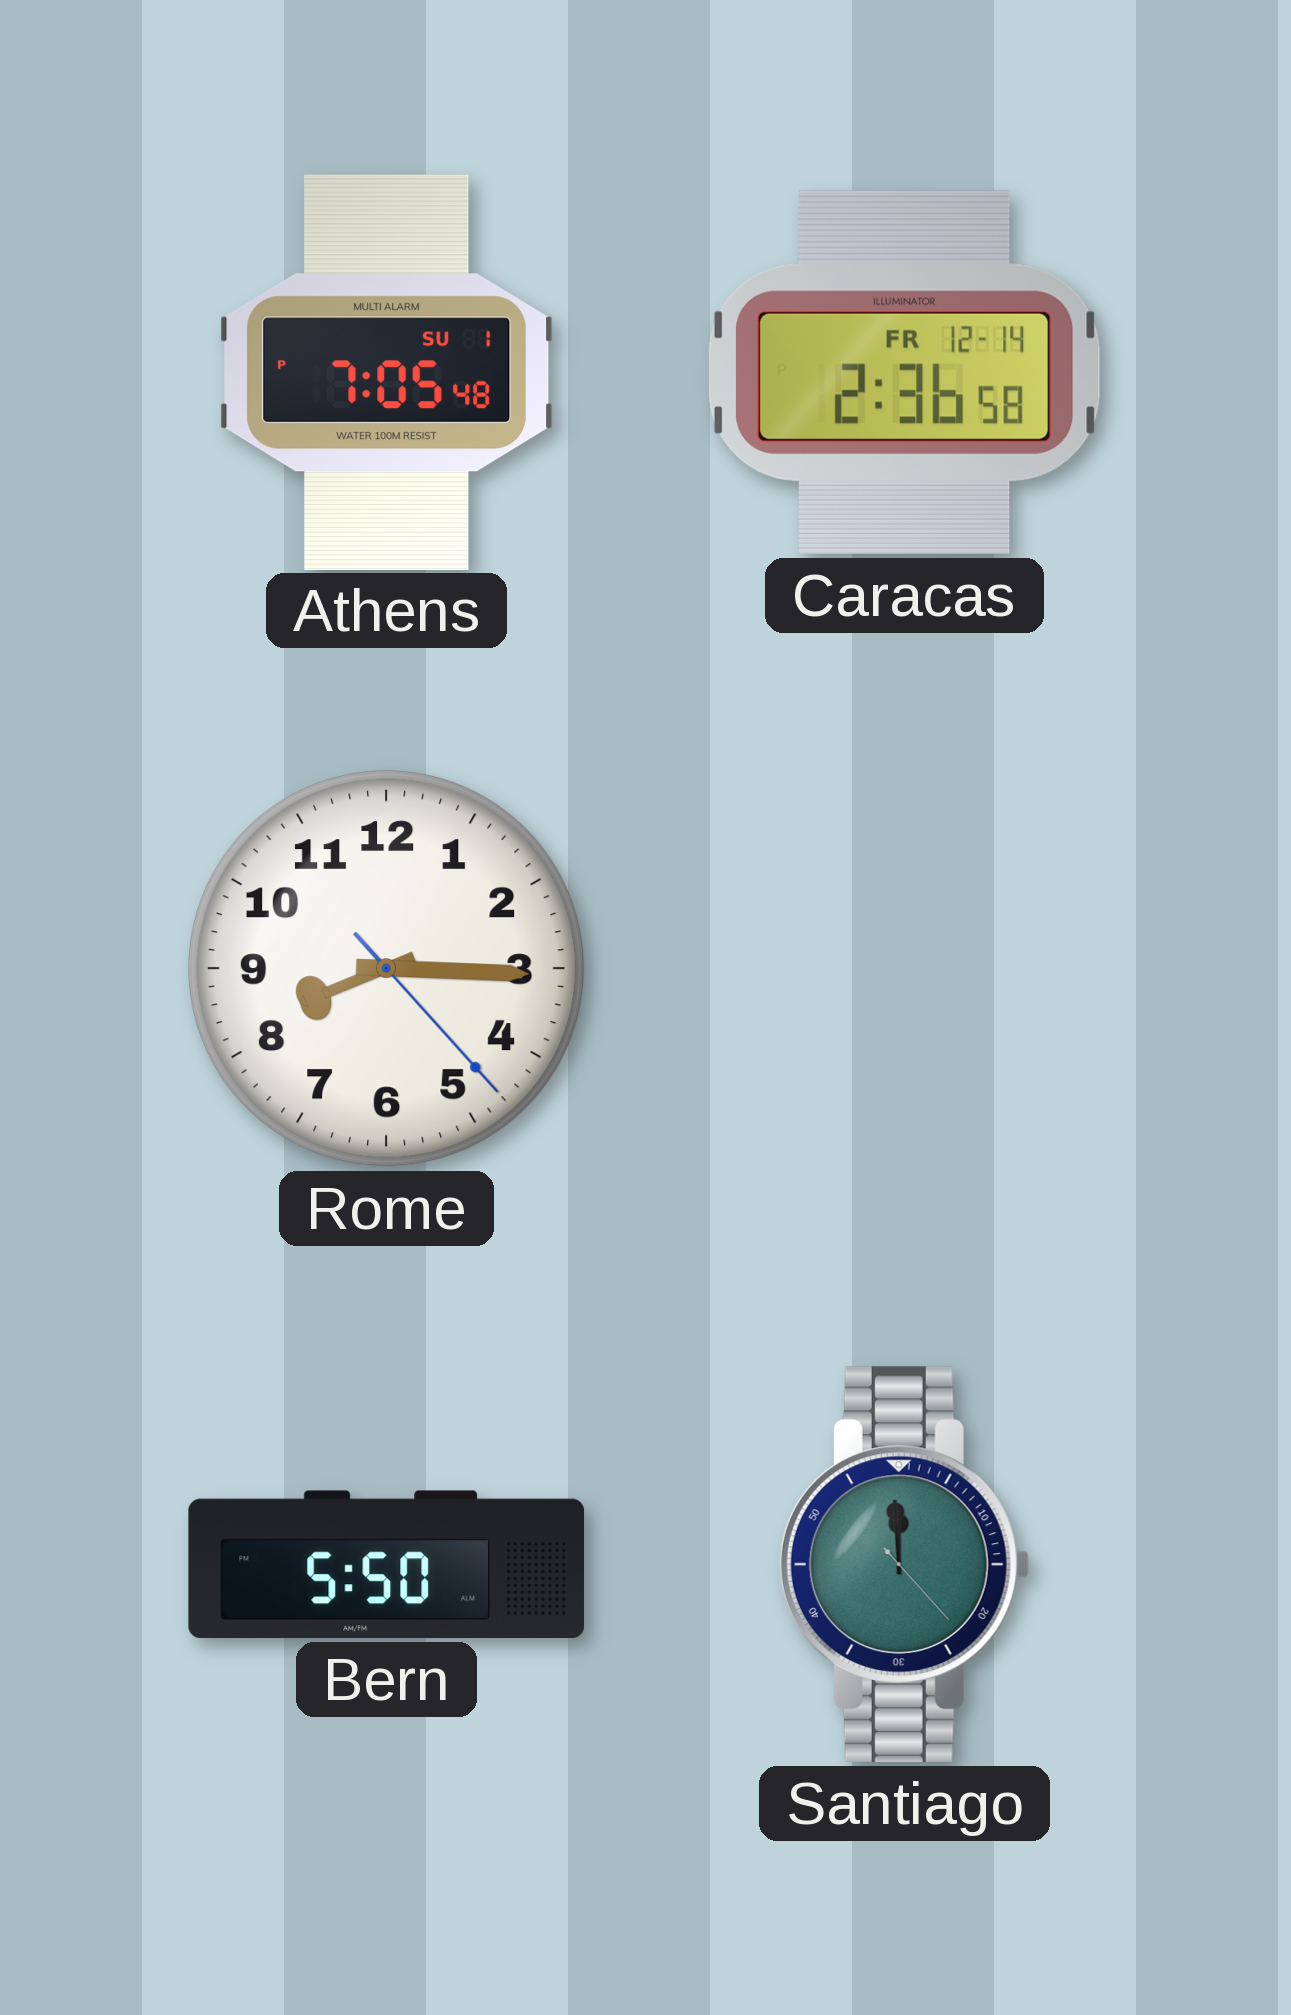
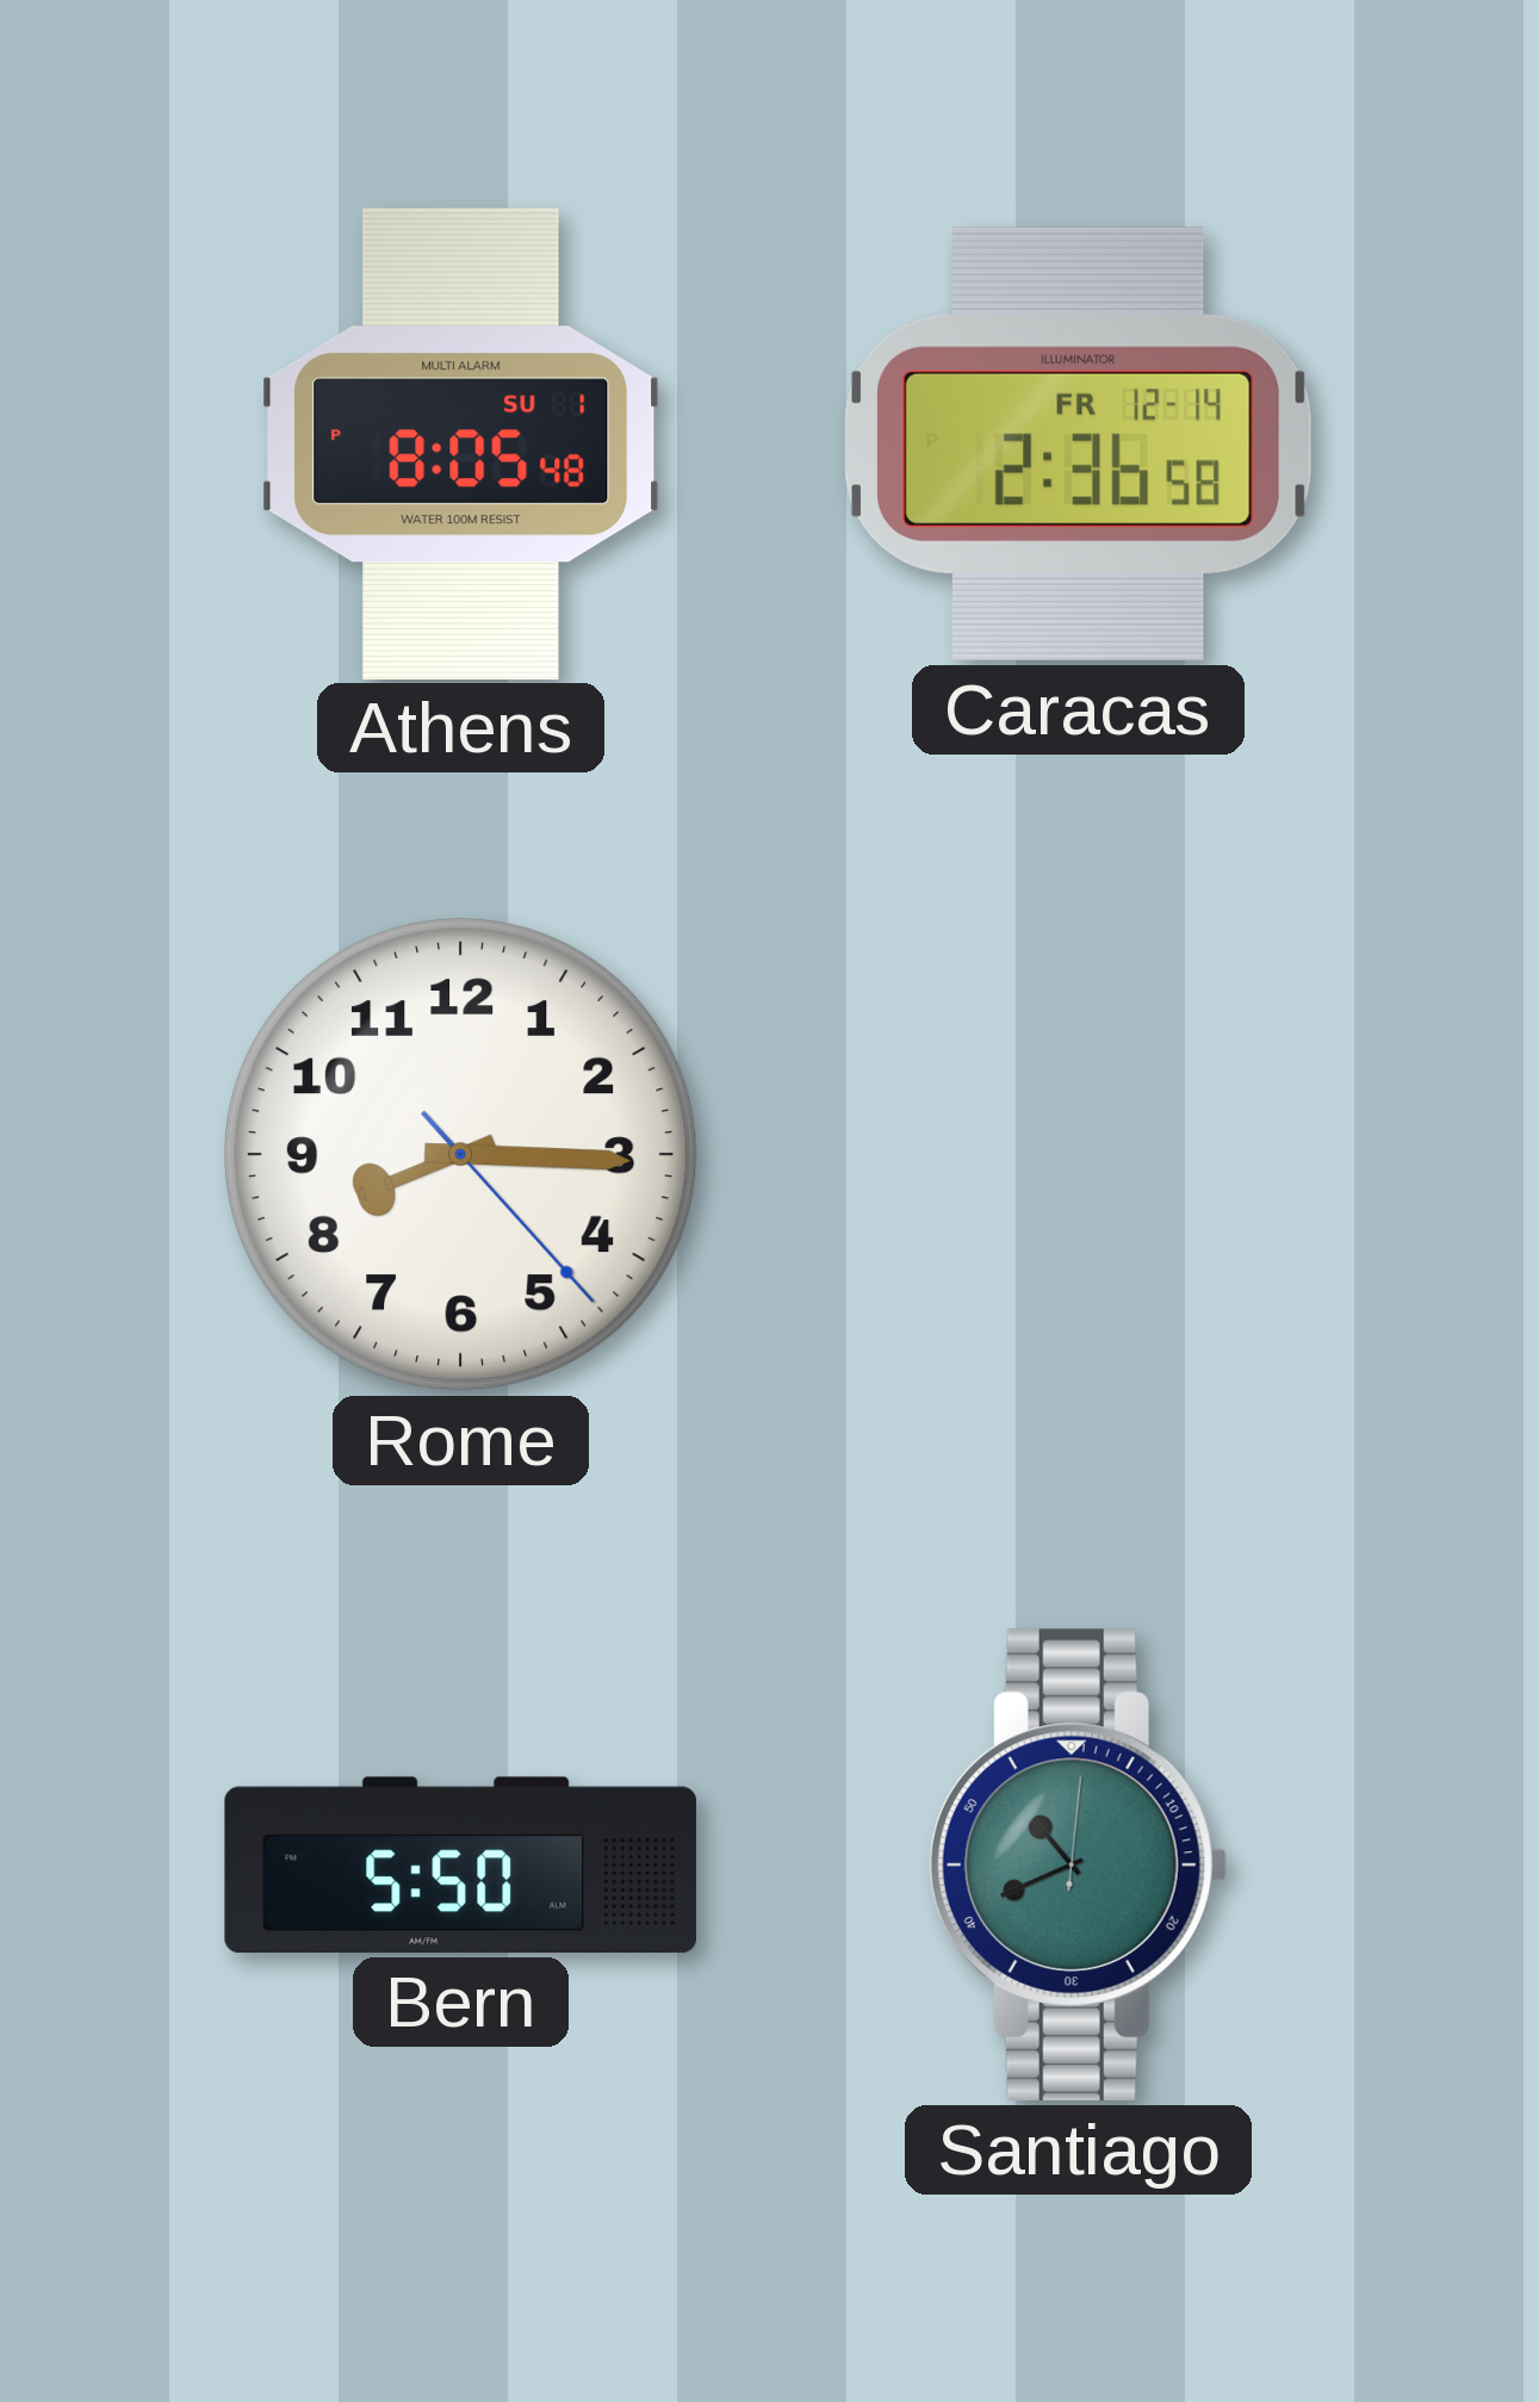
Athens: 7:05 -> 8:05
Santiago: 11:59 -> 10:41
